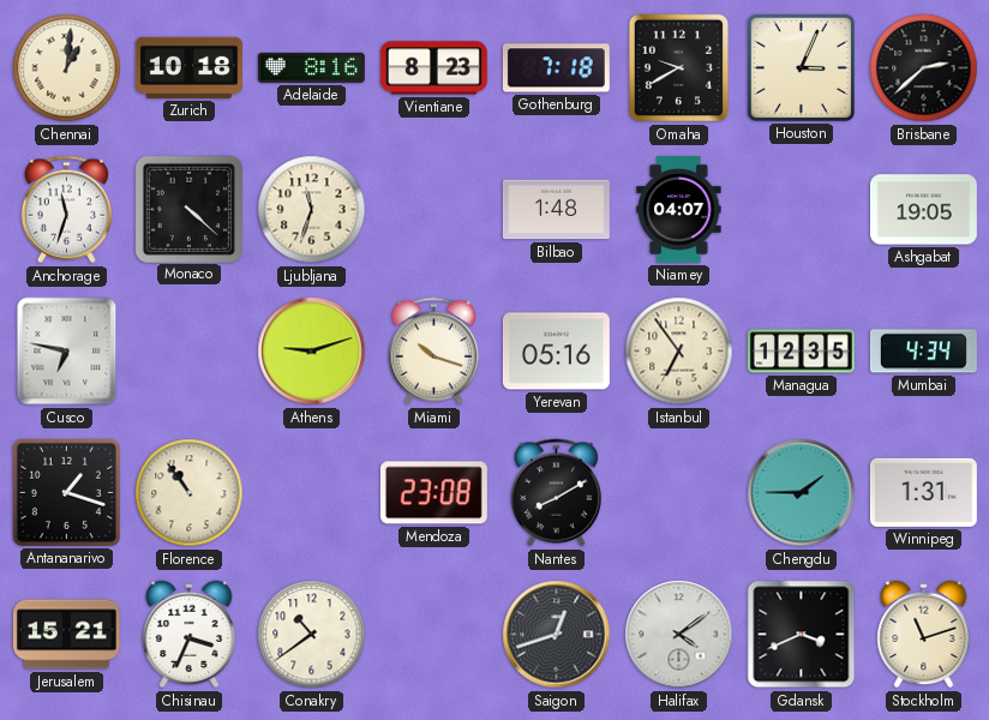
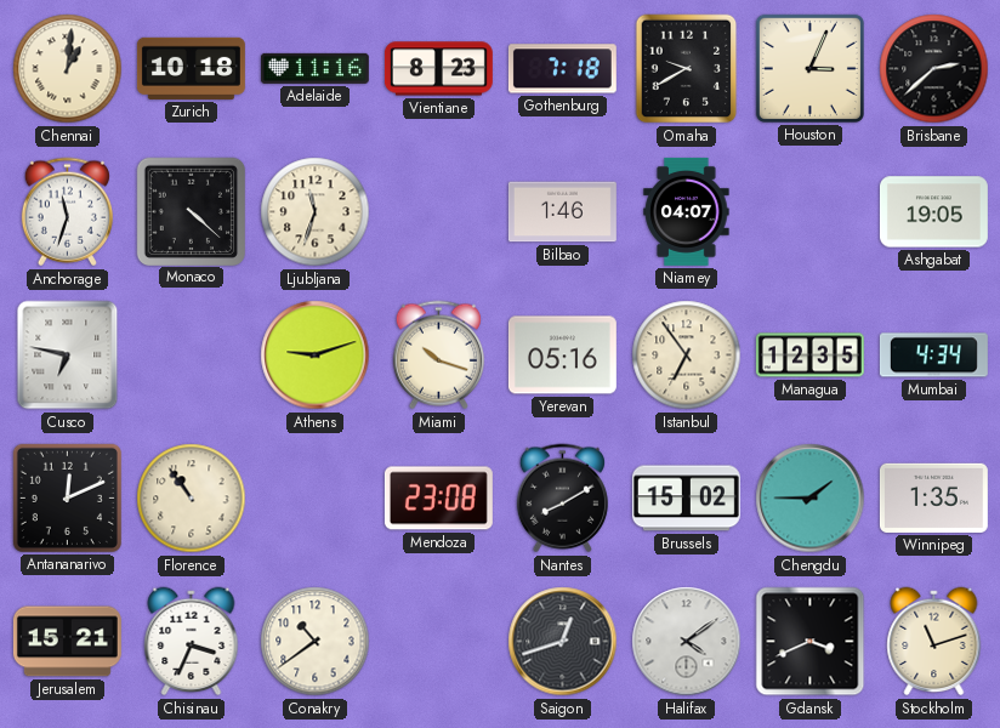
Adelaide: 8:16 -> 11:16
Bilbao: 1:48 -> 1:46
Antananarivo: 1:18 -> 12:11
Brussels: none -> 15:02
Winnipeg: 1:31 -> 1:35
